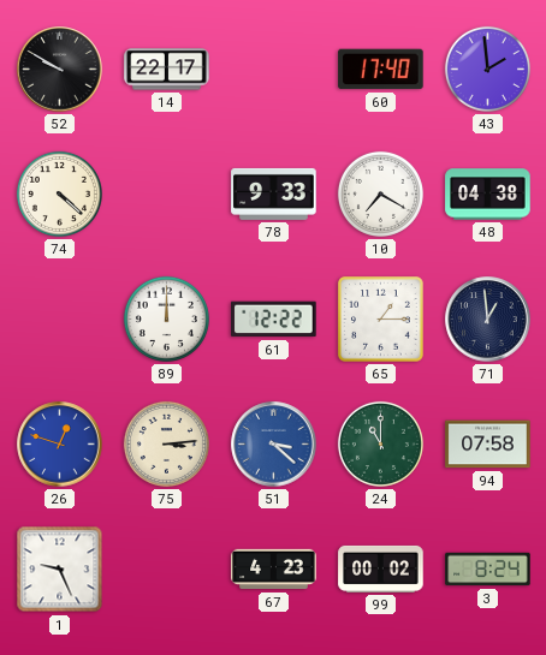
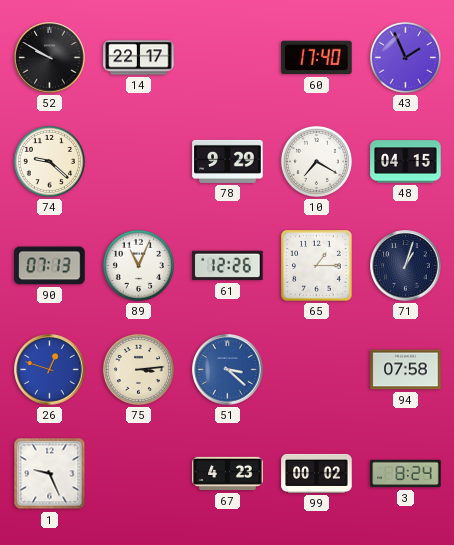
43: 1:59 -> 1:56
74: 4:22 -> 9:22
78: 9:33 -> 9:29
48: 04:38 -> 04:15
90: none -> 07:13
89: 12:00 -> 11:04
61: 12:22 -> 12:26
71: 12:59 -> 1:03
24: 11:00 -> none
